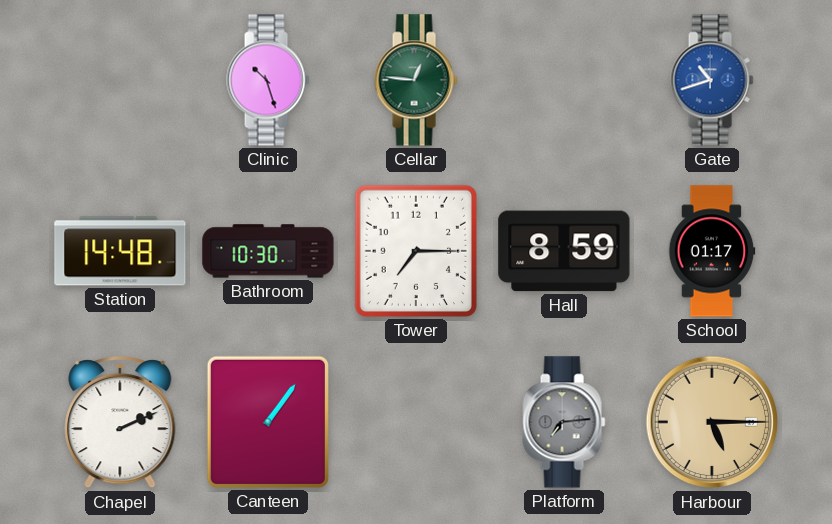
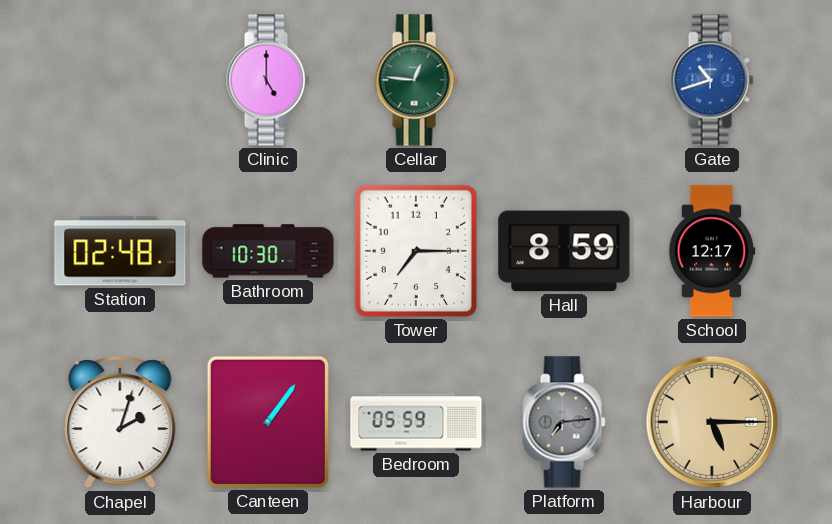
Clinic: 10:27 -> 5:00
Station: 14:48 -> 02:48
School: 01:17 -> 12:17
Chapel: 2:11 -> 2:03
Bedroom: none -> 05:59
